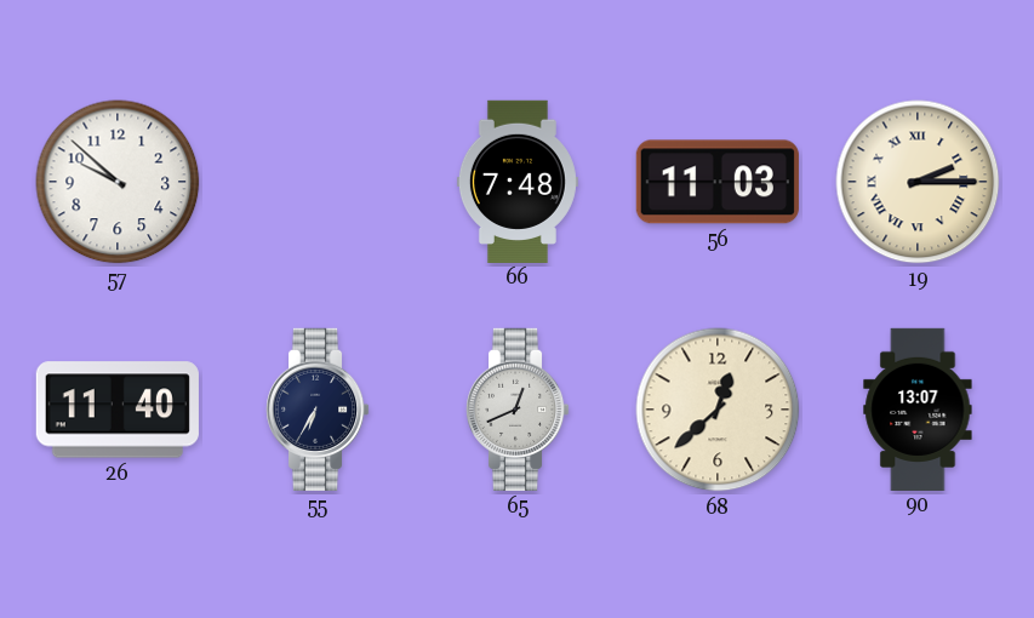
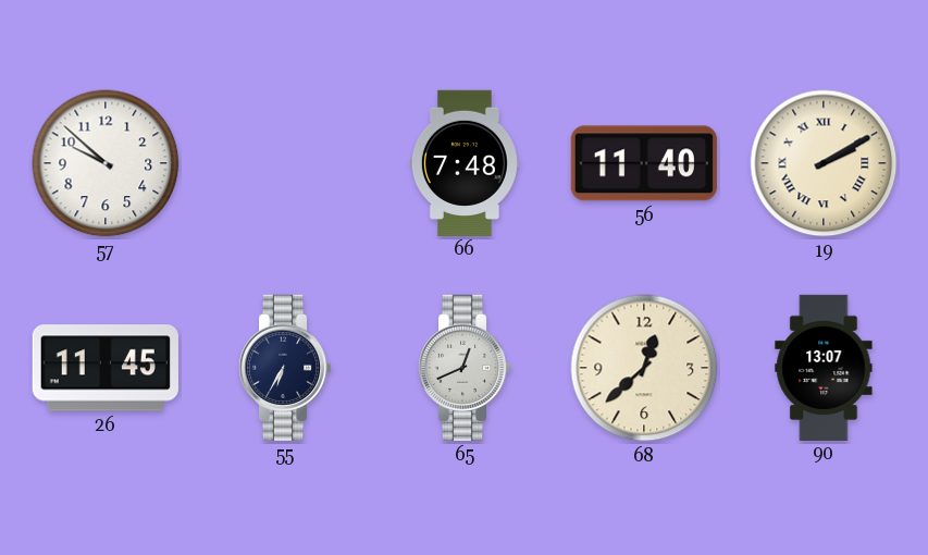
56: 11:03 -> 11:40
19: 2:15 -> 2:10
26: 11:40 -> 11:45
